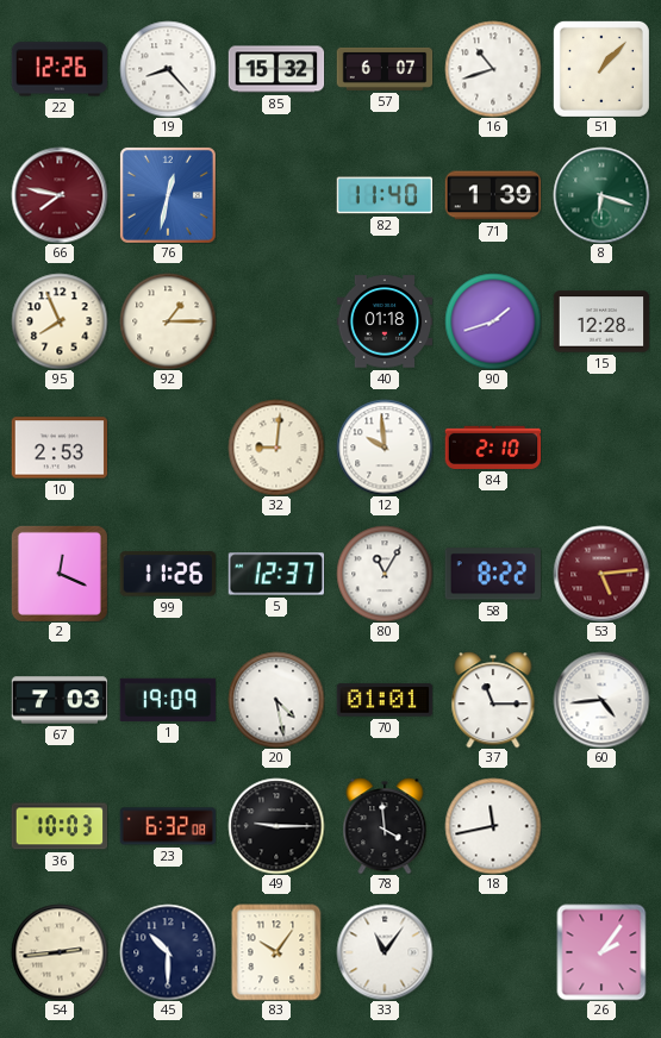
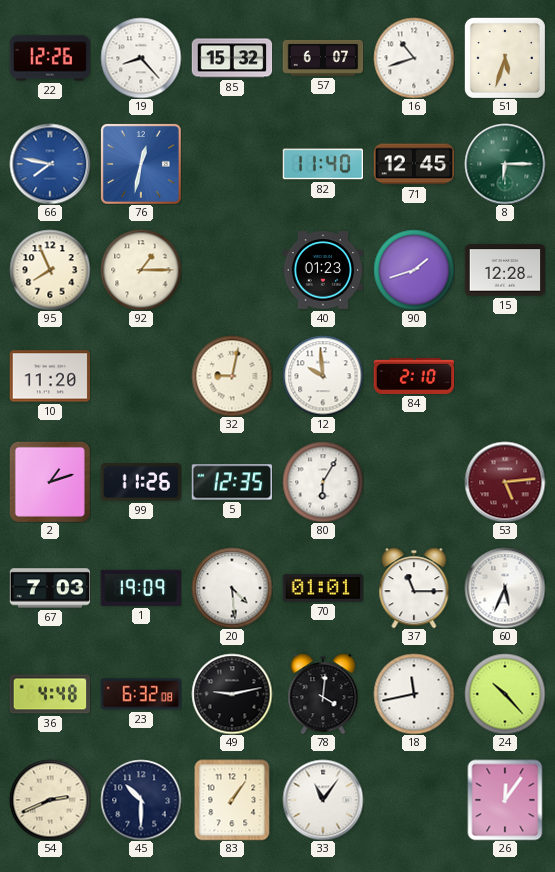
51: 1:07 -> 5:33
66 dial: burgundy -> blue
71: 1:39 -> 12:45
8: 6:18 -> 6:15
40: 01:18 -> 01:23
10: 2:53 -> 11:20
32: 9:01 -> 9:02
2: 12:19 -> 1:12
5: 12:37 -> 12:35
80: 11:05 -> 6:05
58: 8:22 -> none
20: 4:28 -> 4:29
60: 4:44 -> 5:34
36: 10:03 -> 4:48
49: 9:15 -> 9:13
78: 3:59 -> 4:01
24: none -> 10:23
54: 2:44 -> 2:41
83: 10:06 -> 1:06
26: 2:06 -> 12:06
